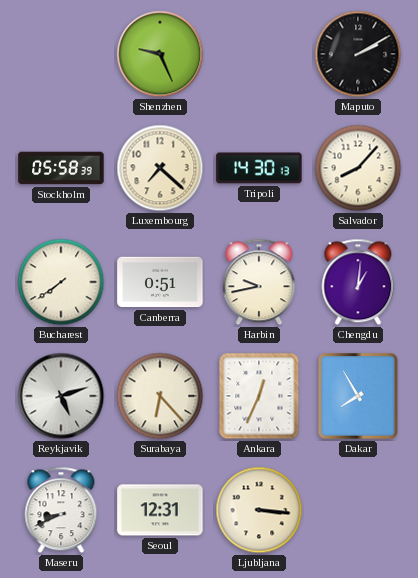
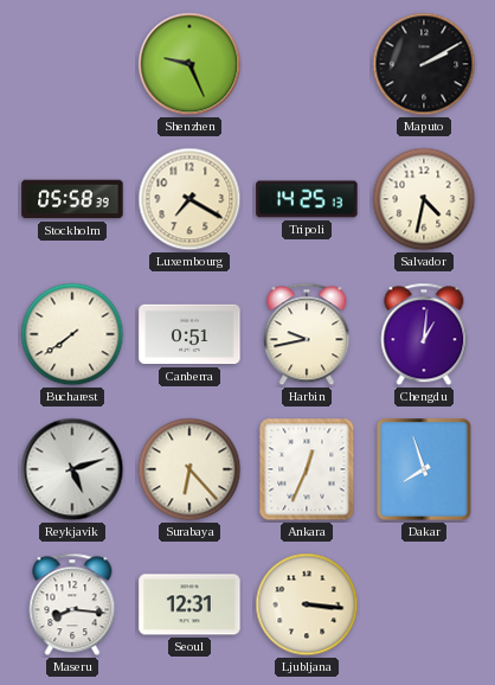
Luxembourg: 7:22 -> 7:20
Tripoli: 14:30 -> 14:25
Salvador: 8:07 -> 4:32
Dakar: 7:55 -> 7:57
Maseru: 8:41 -> 8:16
